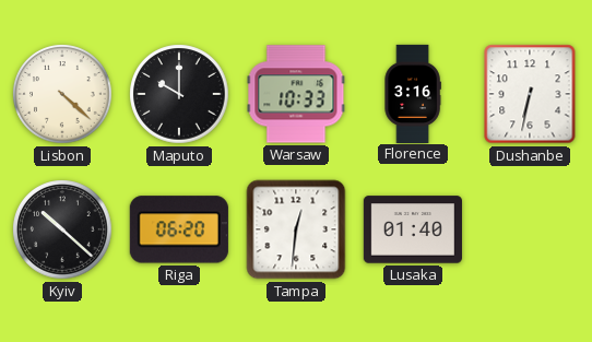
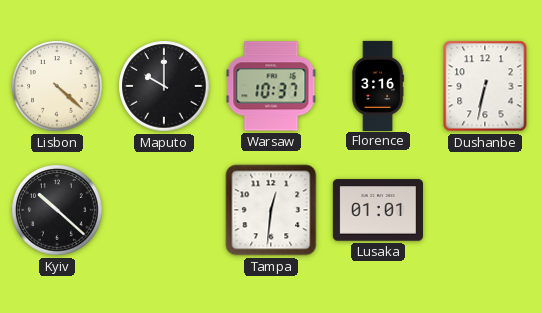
Warsaw: 10:33 -> 10:37
Riga: 06:20 -> none
Lusaka: 01:40 -> 01:01
